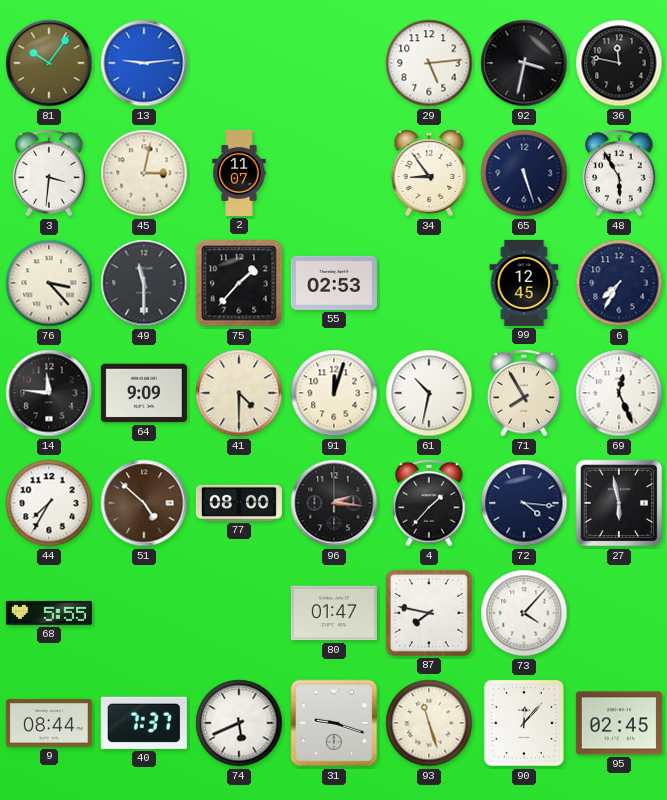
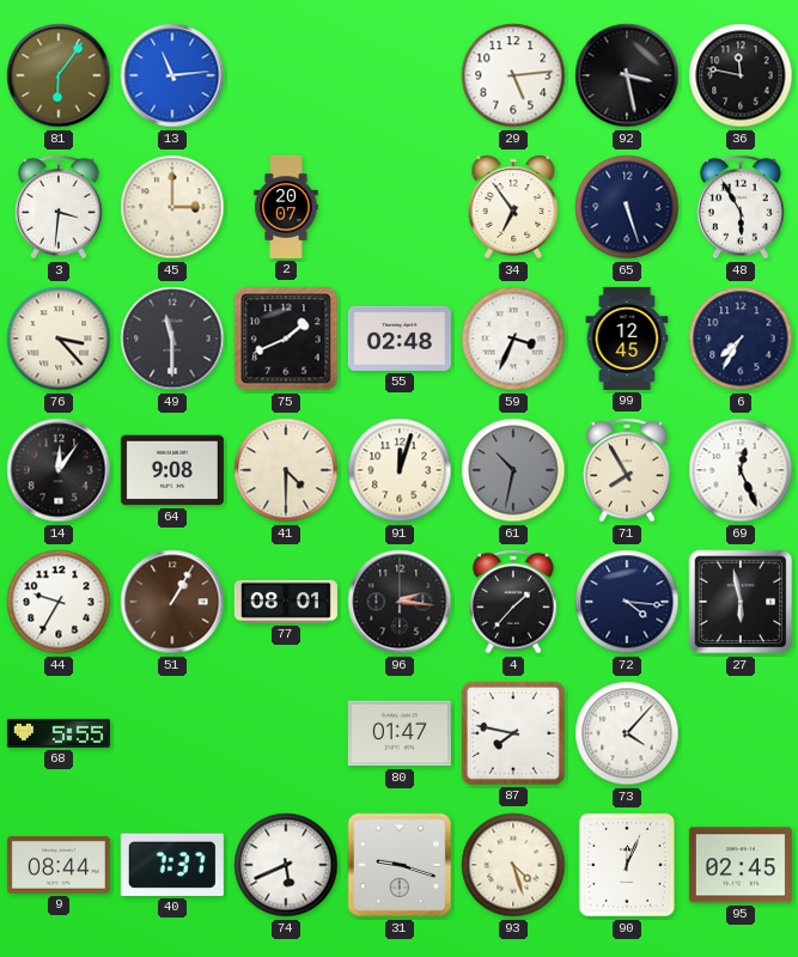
81: 10:06 -> 6:06
13: 9:14 -> 11:14
92: 3:32 -> 3:28
45: 3:02 -> 3:00
2: 11:07 -> 20:07
34: 8:54 -> 6:54
75: 1:37 -> 1:41
55: 02:53 -> 02:48
59: none -> 3:34
14: 11:46 -> 12:06
64: 9:09 -> 9:08
61 dial: white -> grey
44: 7:35 -> 9:35
51: 4:52 -> 1:05
77: 08:00 -> 08:01
93: 11:27 -> 4:27
90: 12:07 -> 12:04
